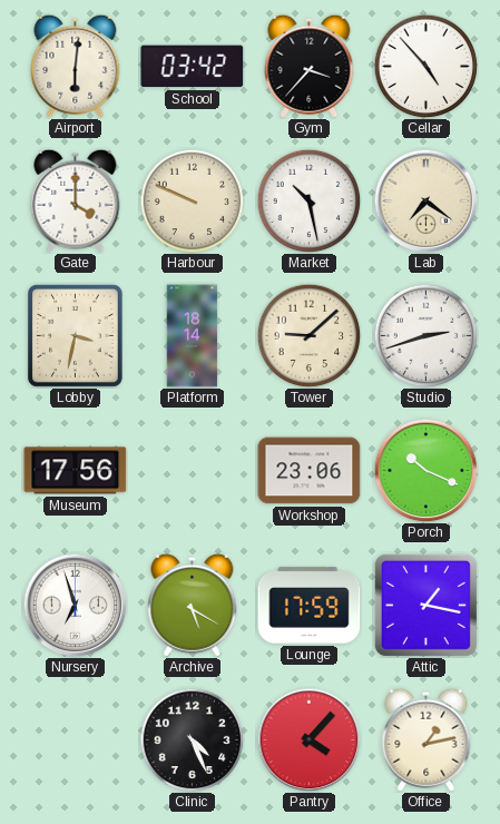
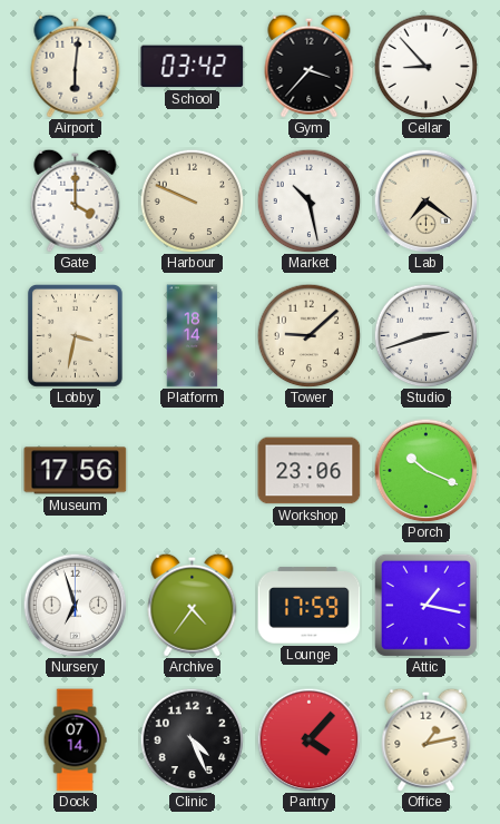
Cellar: 4:53 -> 8:53
Archive: 5:20 -> 4:36
Dock: none -> 07:14
